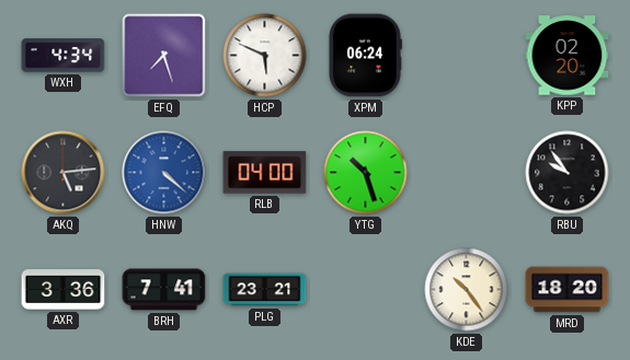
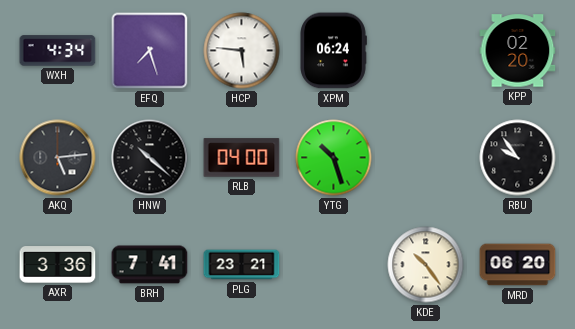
HCP: 5:49 -> 5:46
HNW: 4:22 -> 10:22
HNW dial: blue -> black
MRD: 18:20 -> 06:20
